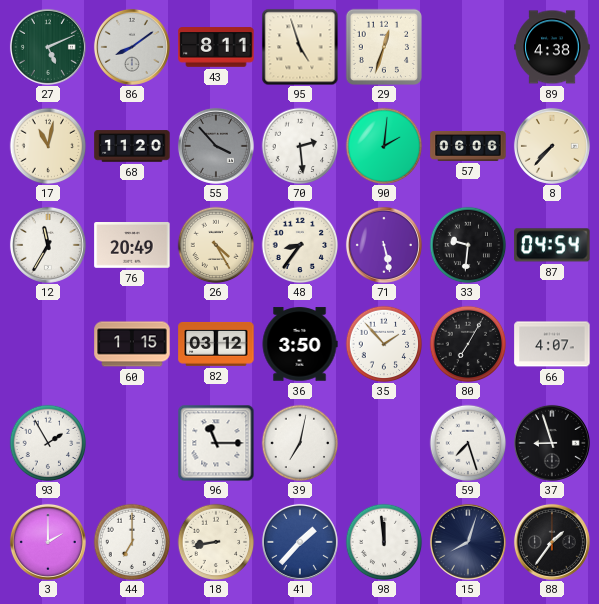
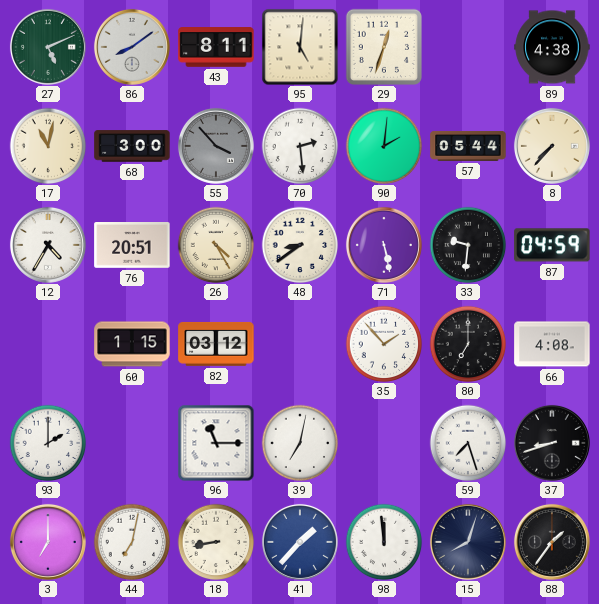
95: 4:57 -> 5:01
68: 11:20 -> 3:00
57: 06:06 -> 05:44
12: 11:35 -> 4:35
76: 20:49 -> 20:51
48: 8:36 -> 8:39
87: 04:54 -> 04:59
36: 3:50 -> none
80: 7:05 -> 7:00
66: 4:07 -> 4:08
93: 1:55 -> 2:00
37: 8:57 -> 8:42
3: 2:00 -> 7:00
44: 7:00 -> 7:02
